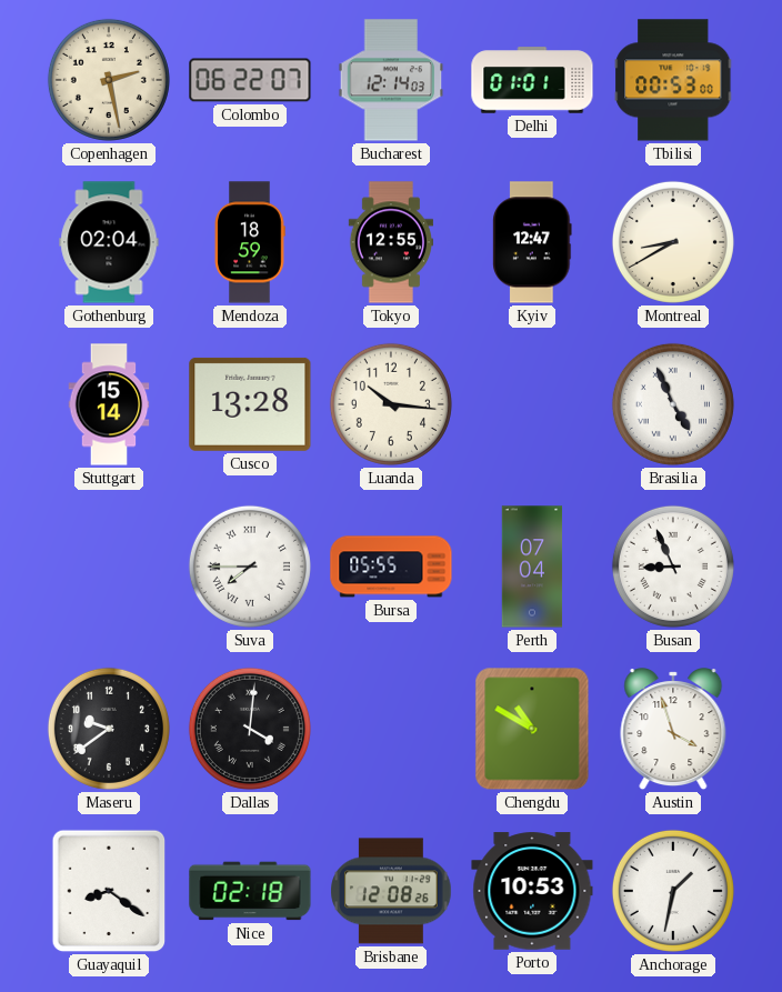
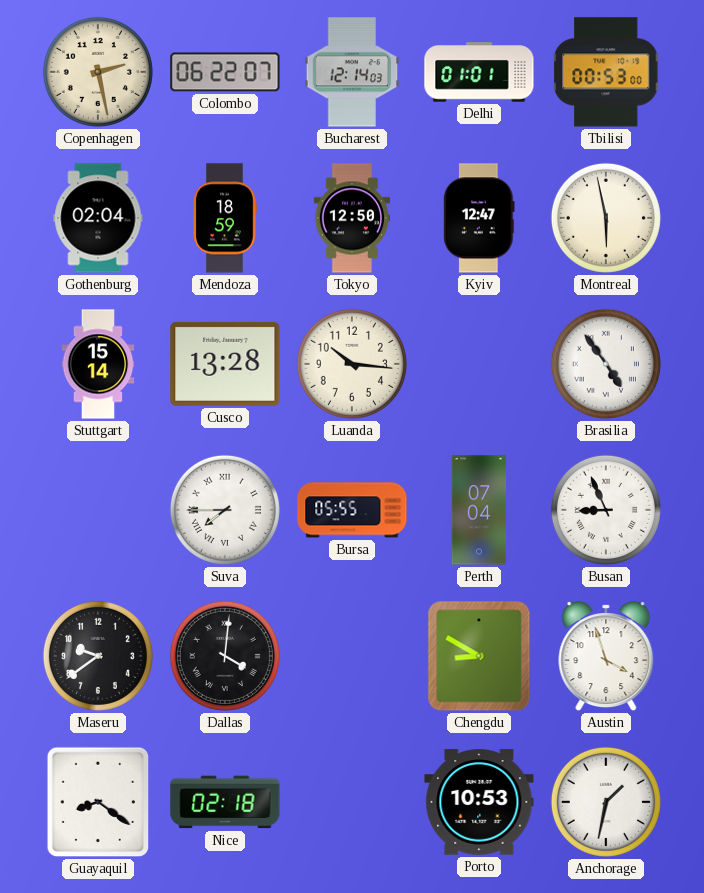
Tokyo: 12:55 -> 12:50
Montreal: 8:40 -> 5:58
Brasilia: 4:56 -> 4:54
Chengdu: 10:50 -> 8:50
Brisbane: 12:08 -> none
